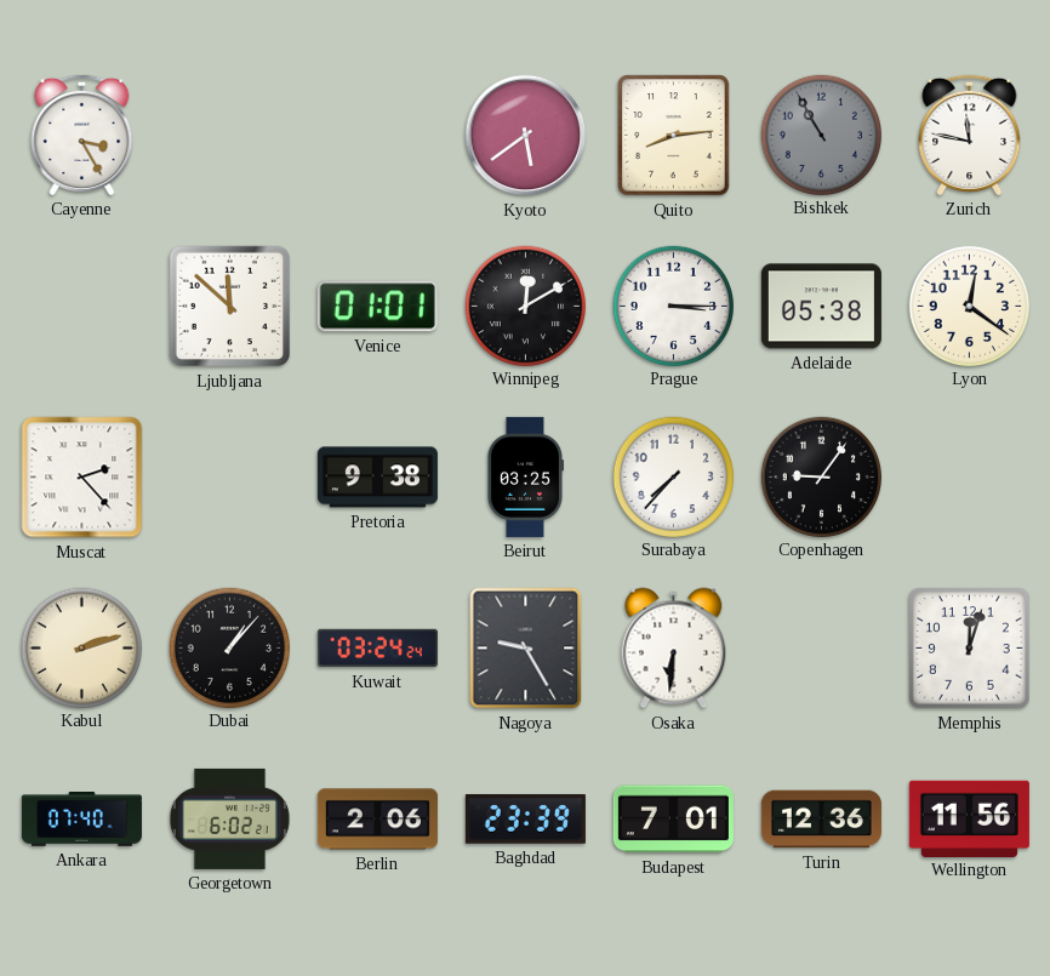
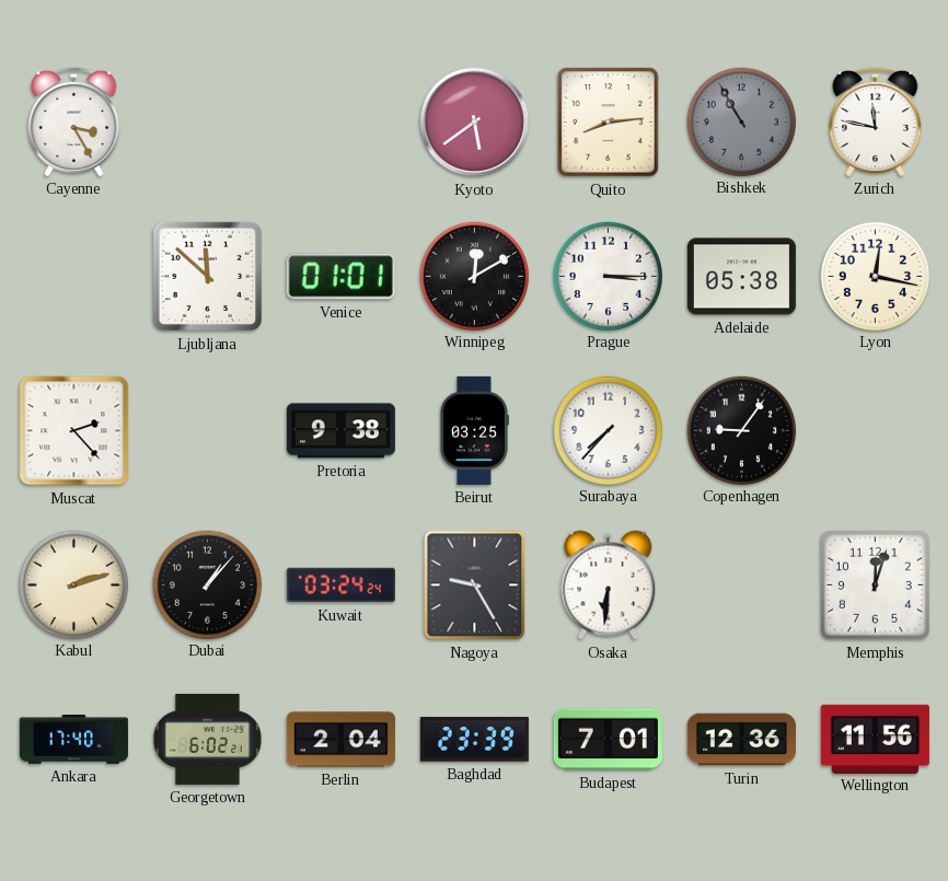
Lyon: 12:21 -> 12:17
Ankara: 07:40 -> 17:40
Berlin: 2:06 -> 2:04
